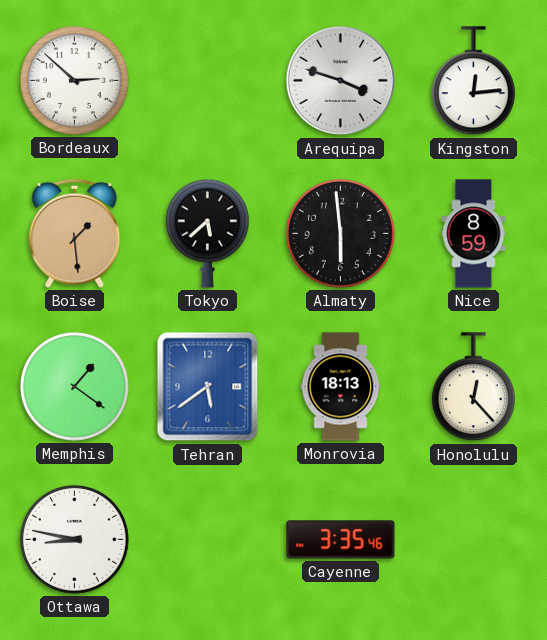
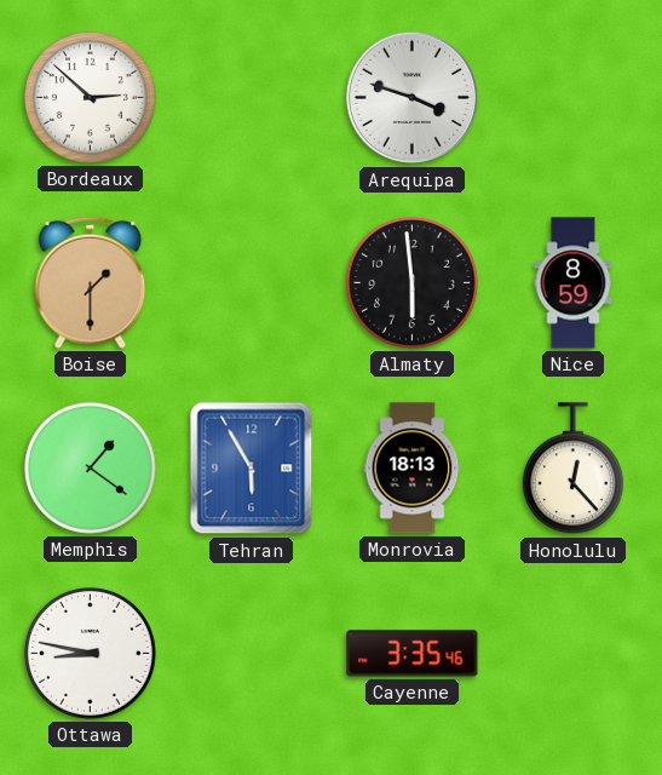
Kingston: 12:14 -> none
Boise: 1:29 -> 1:30
Tokyo: 5:38 -> none
Tehran: 5:39 -> 5:55
